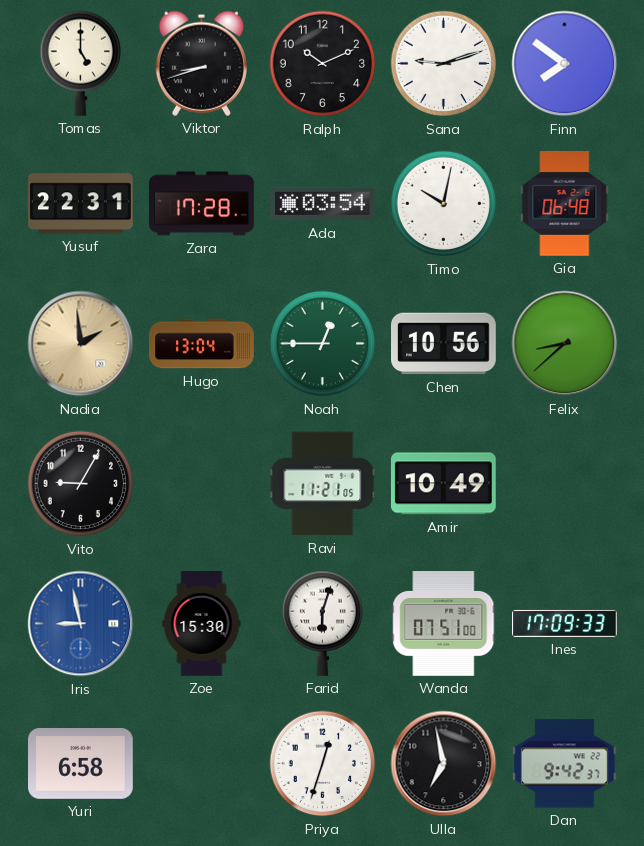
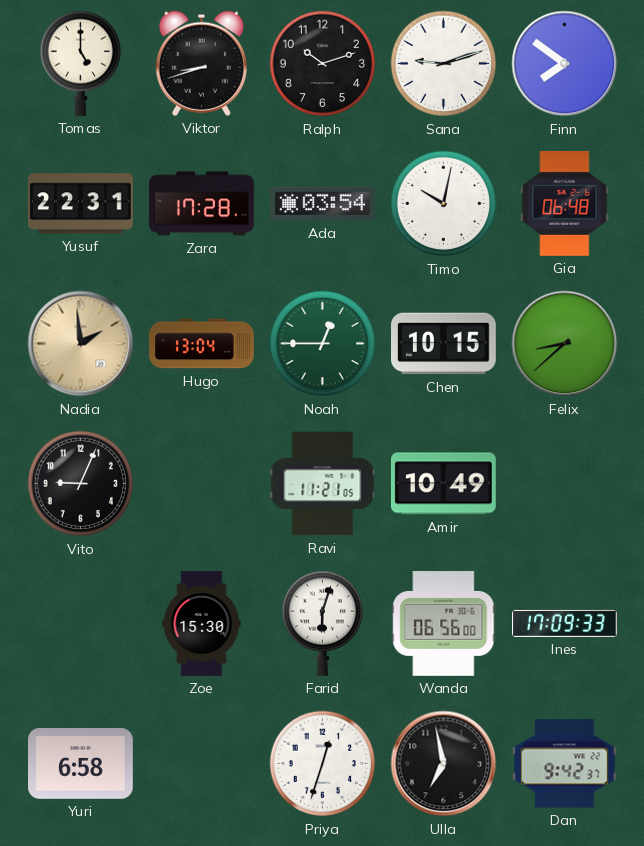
Ralph: 10:11 -> 10:12
Chen: 10:56 -> 10:15
Vito: 9:05 -> 9:04
Iris: 8:58 -> none
Wanda: 07:51 -> 06:56
